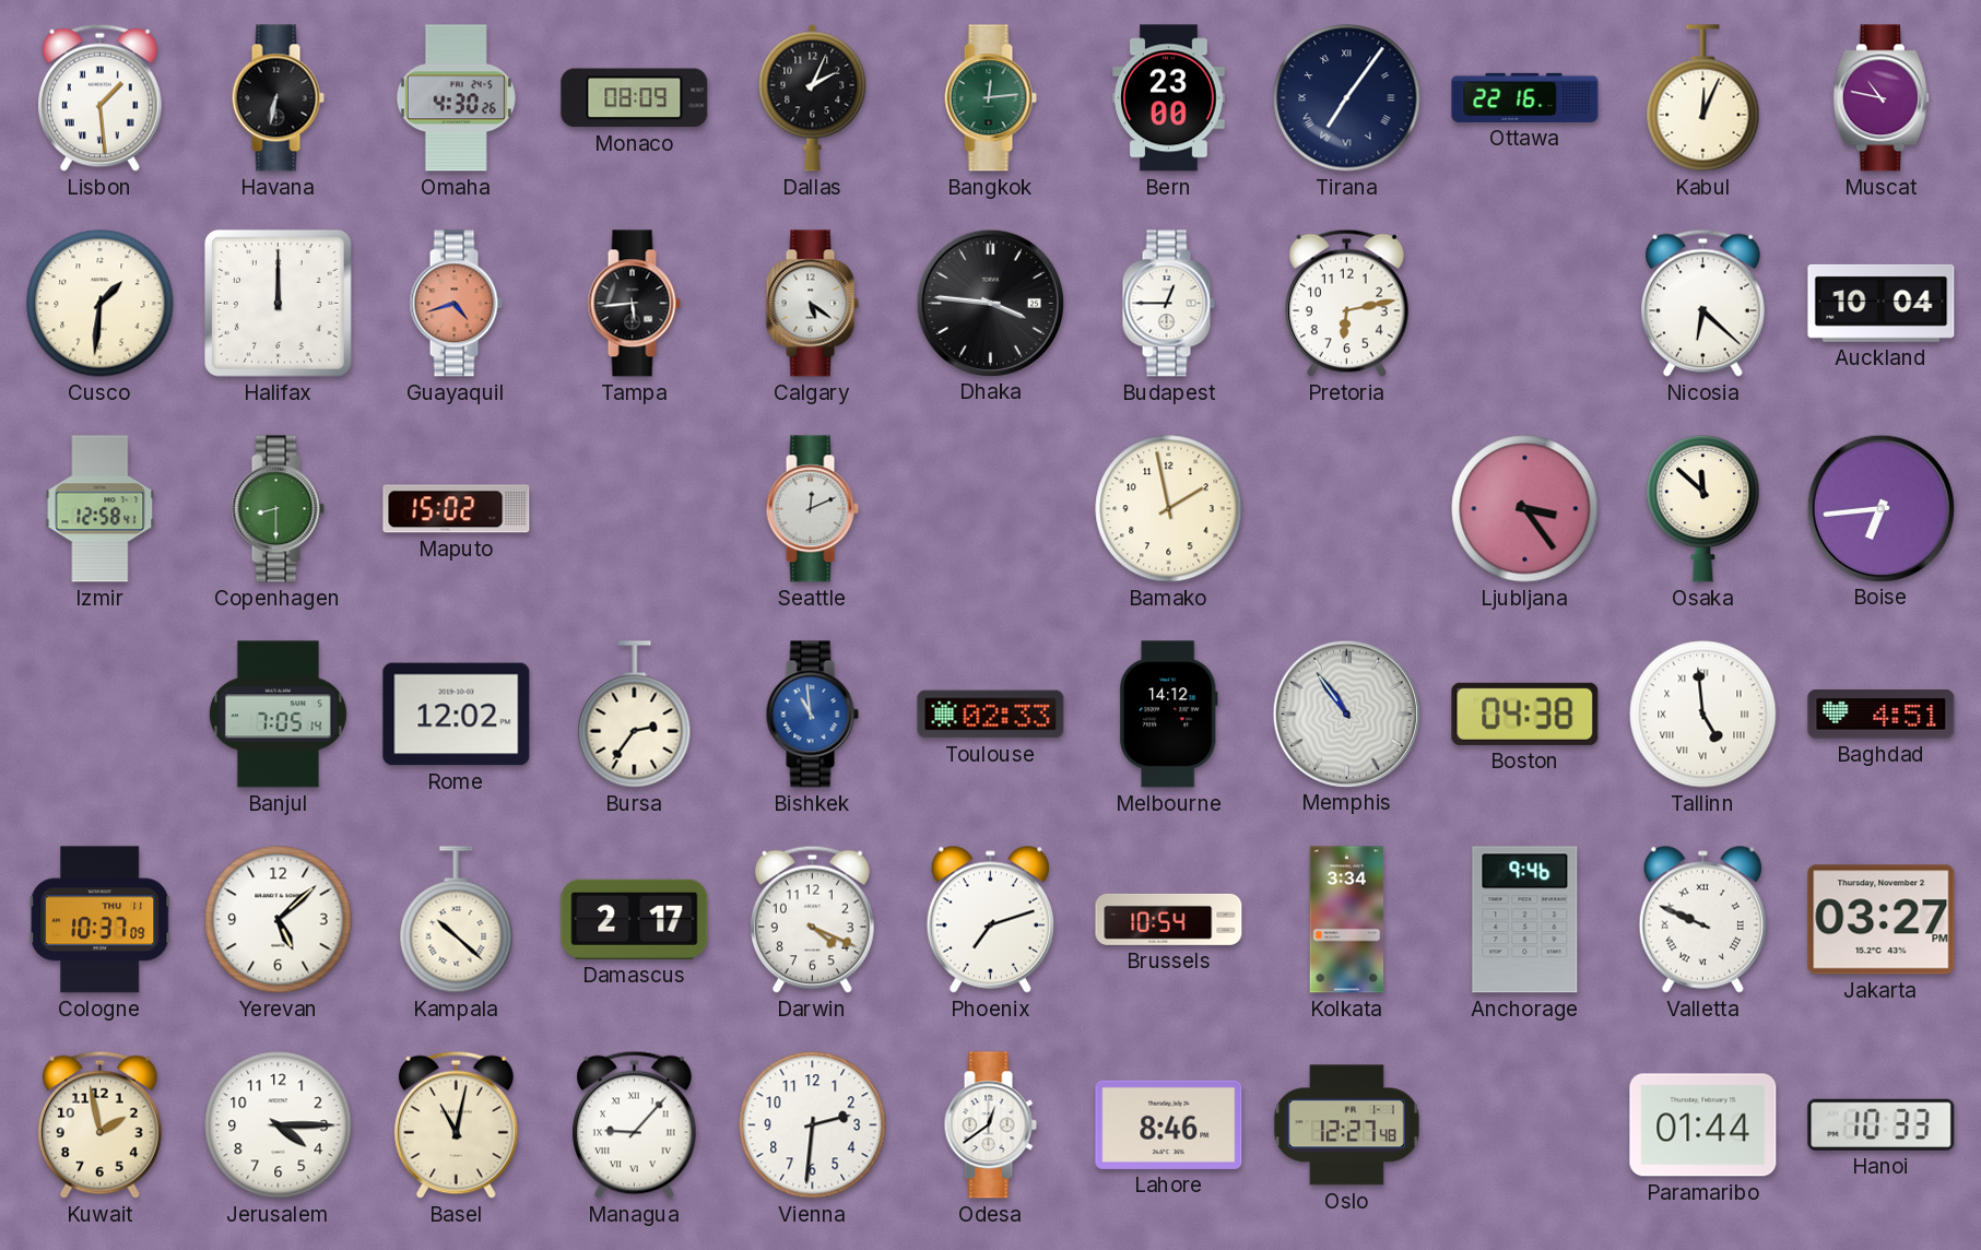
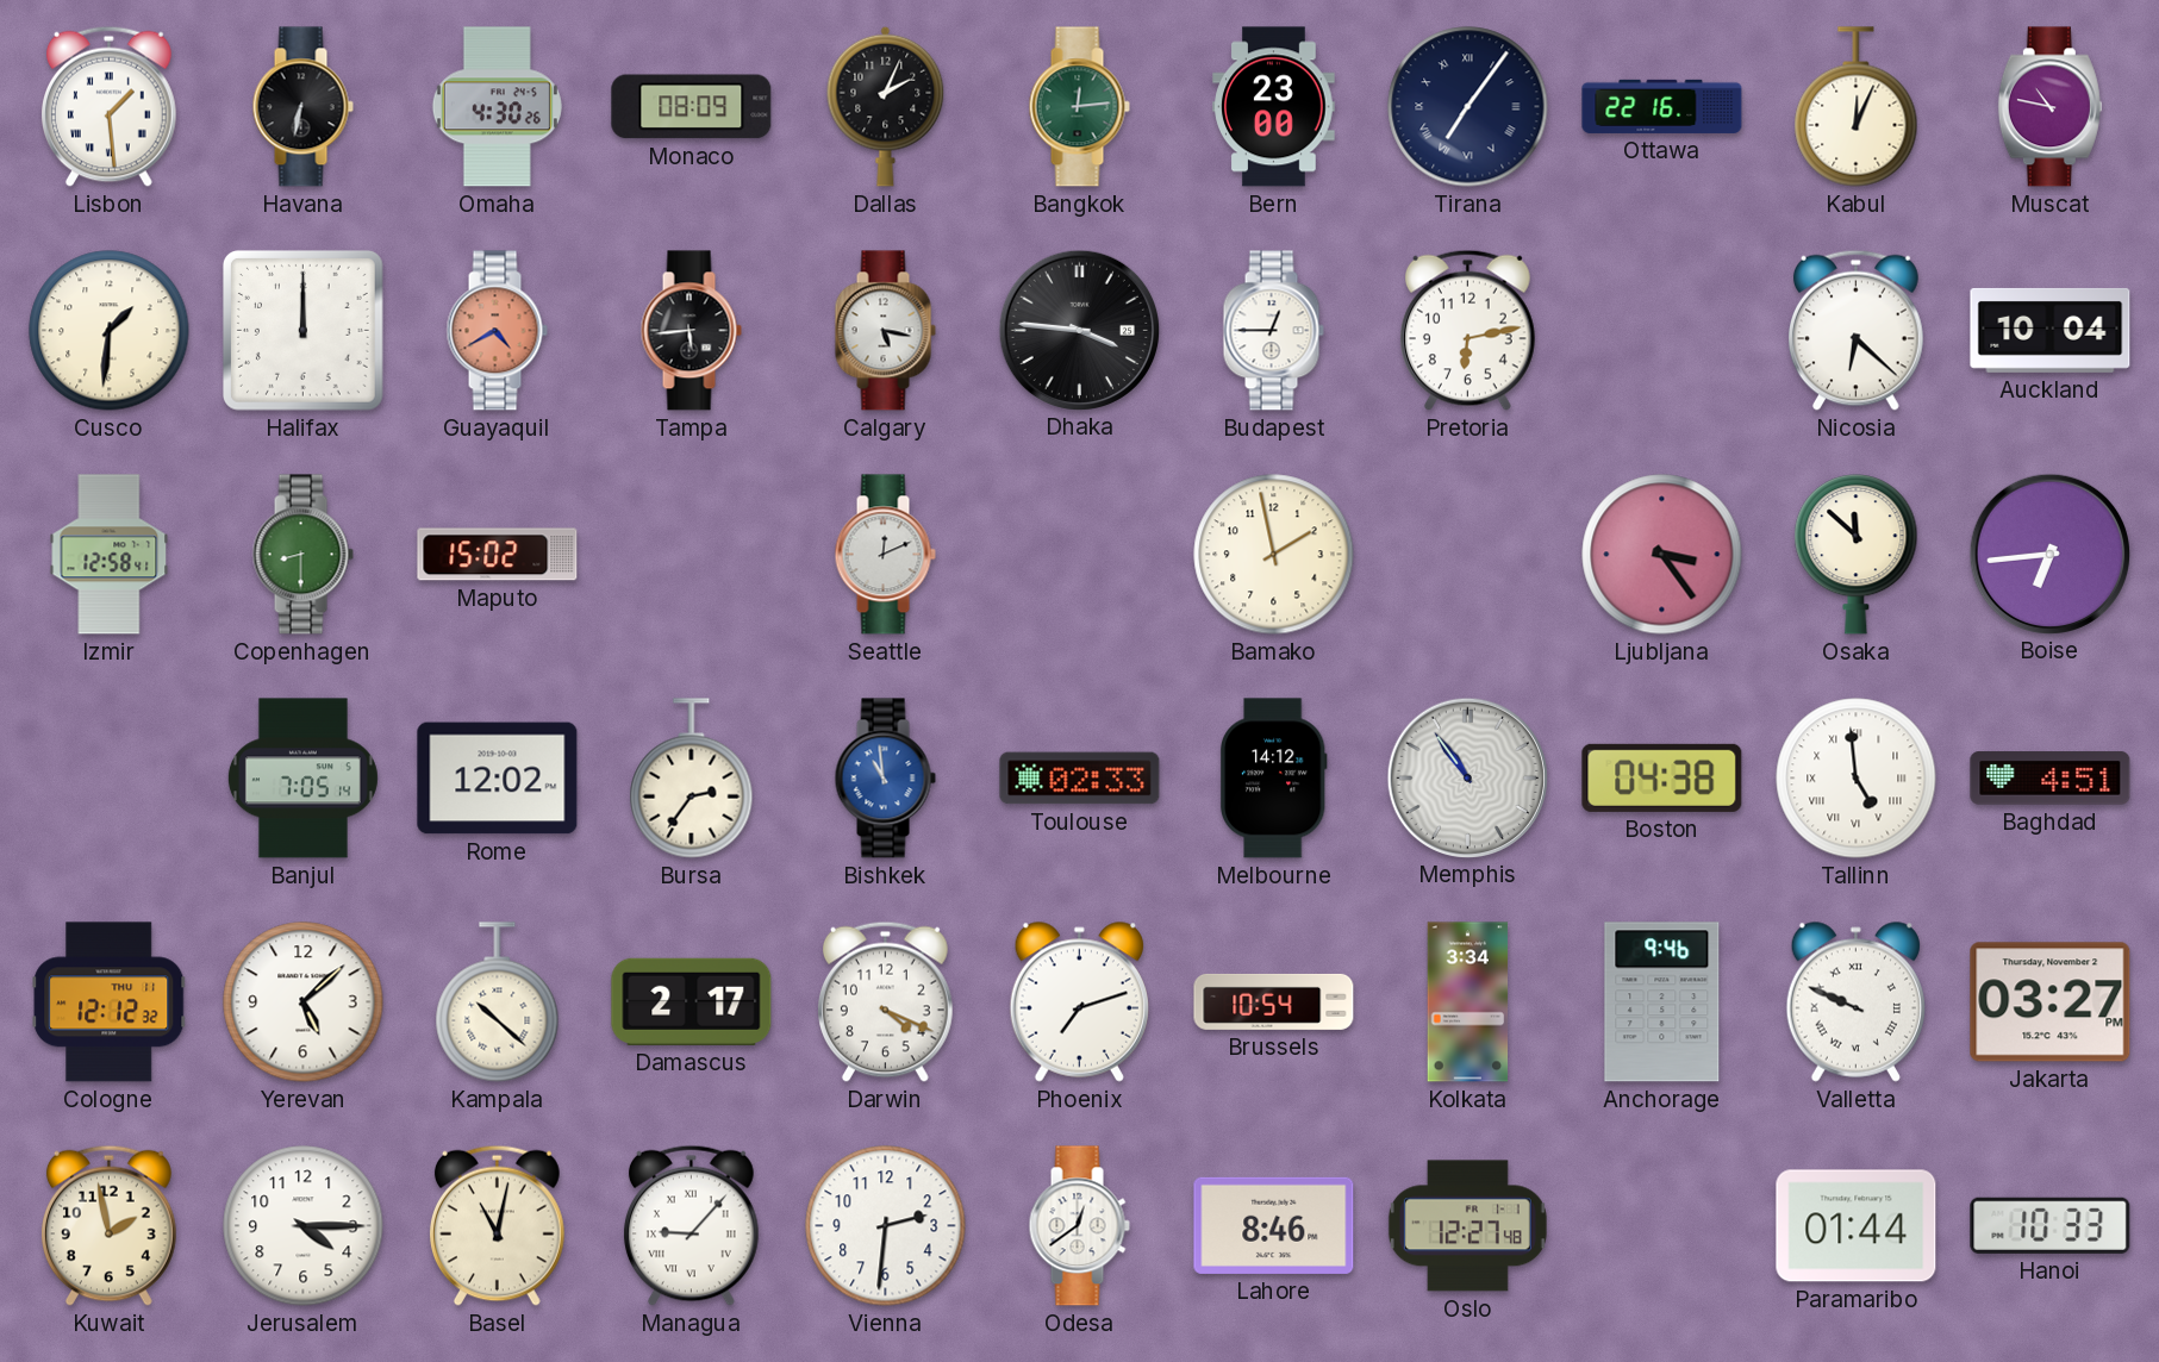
Guayaquil: 4:42 -> 4:40
Calgary: 5:21 -> 5:17
Cologne: 10:37 -> 12:12
